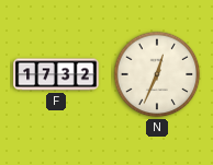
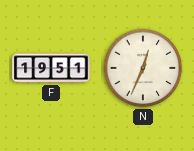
F: 17:32 -> 19:51
